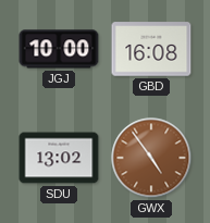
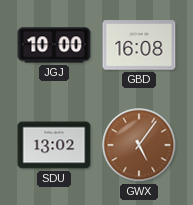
GWX: 4:54 -> 5:06
